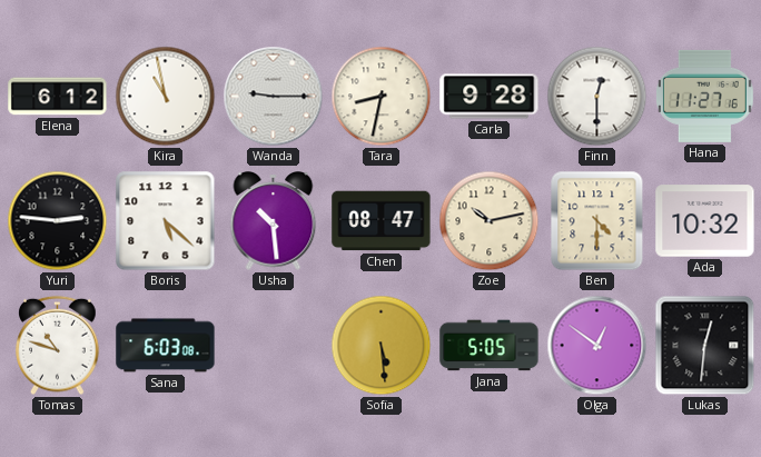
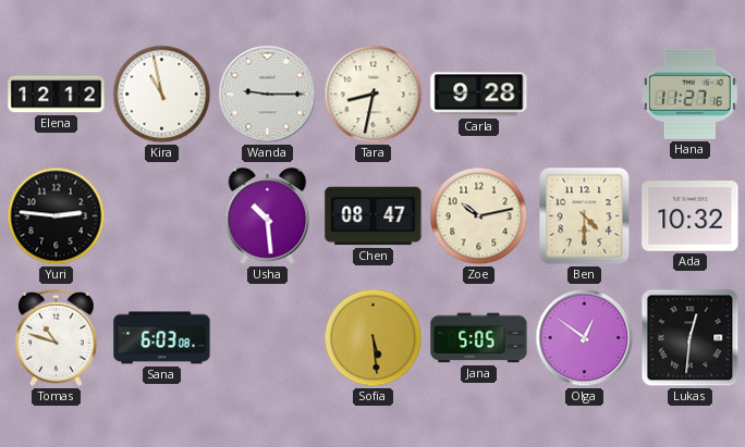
Elena: 6:12 -> 12:12
Finn: 12:30 -> none
Boris: 5:22 -> none
